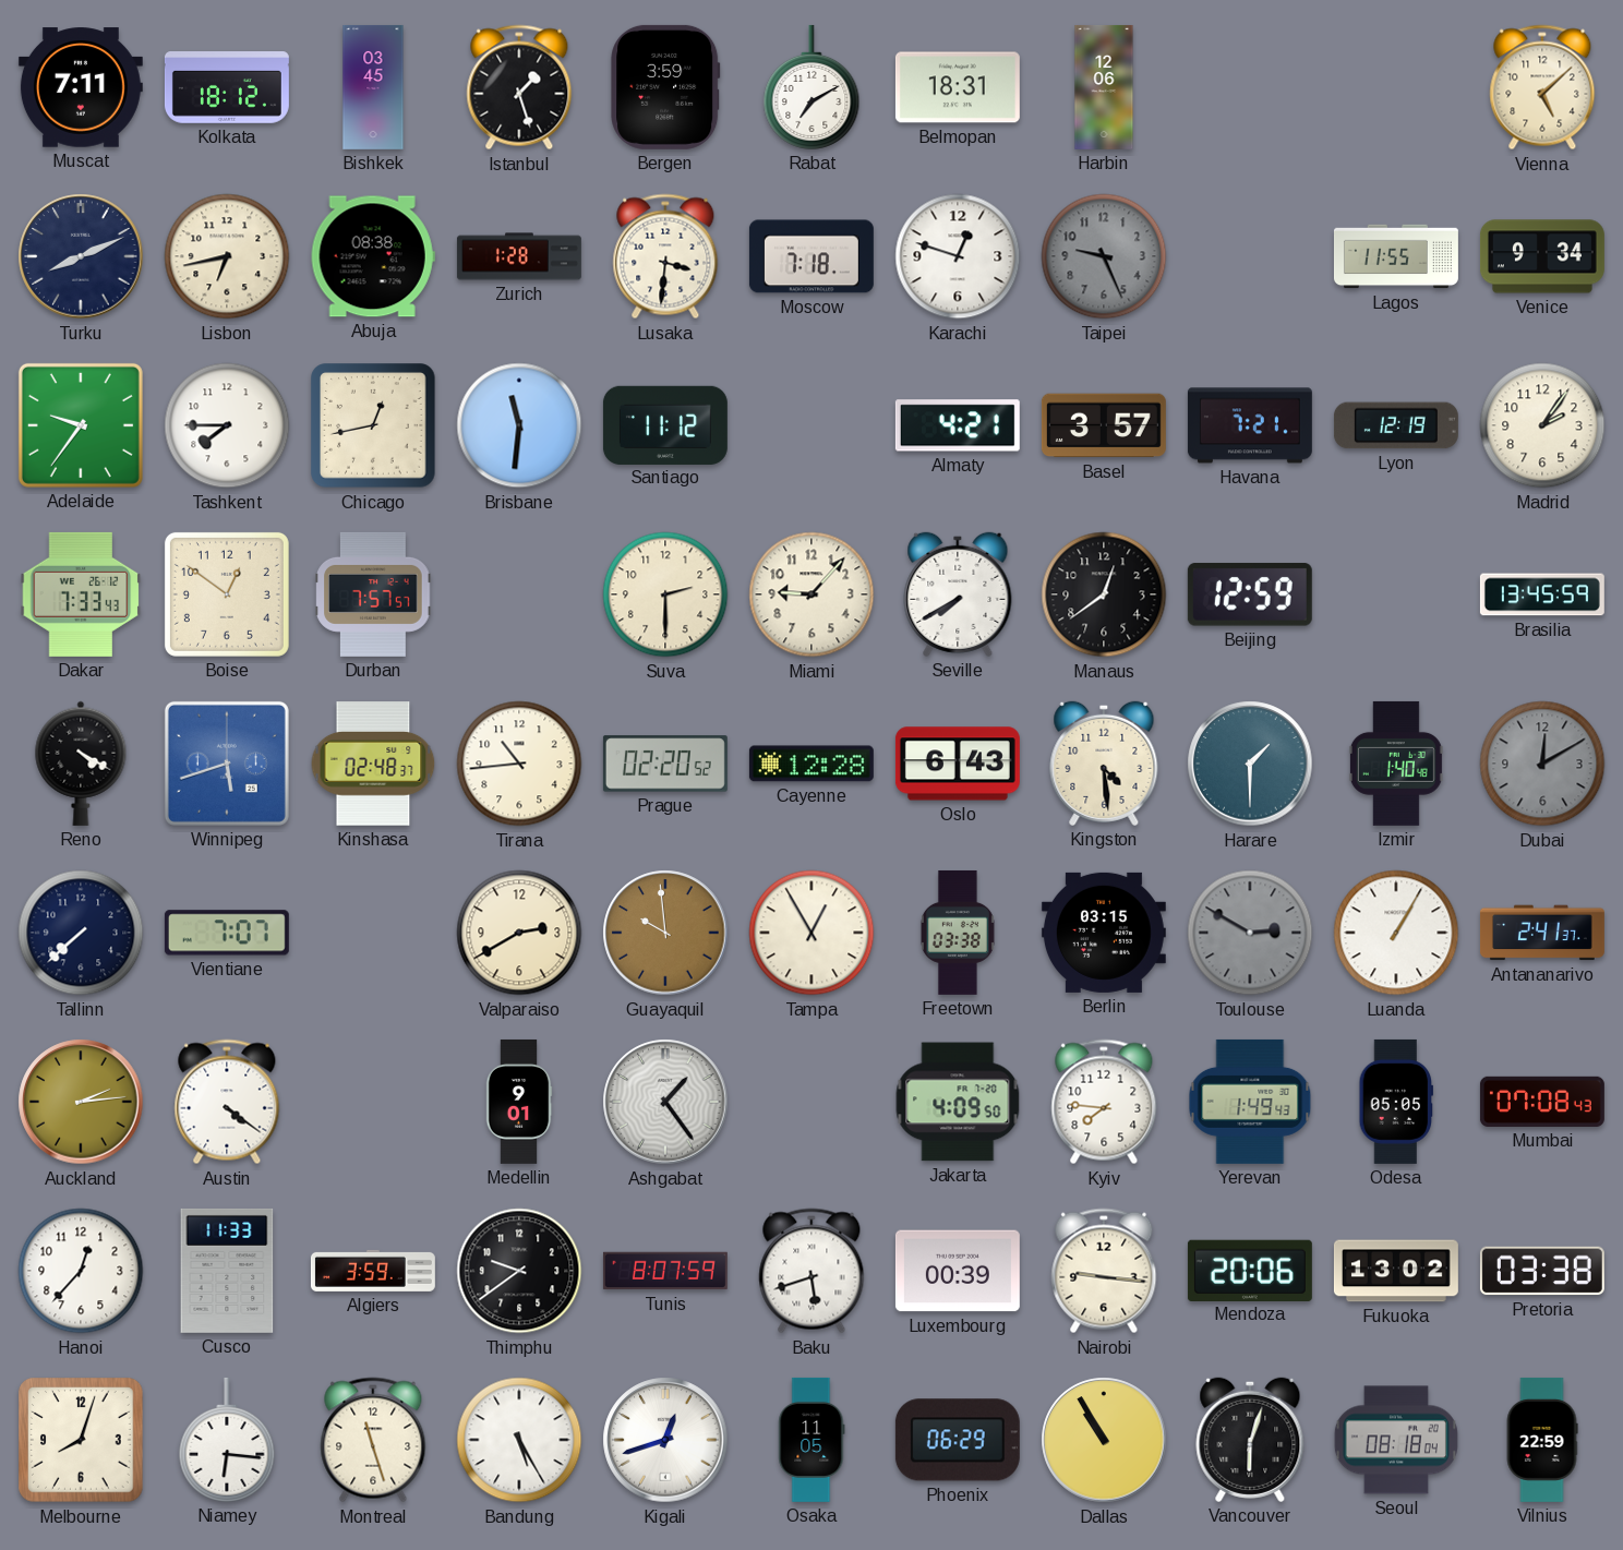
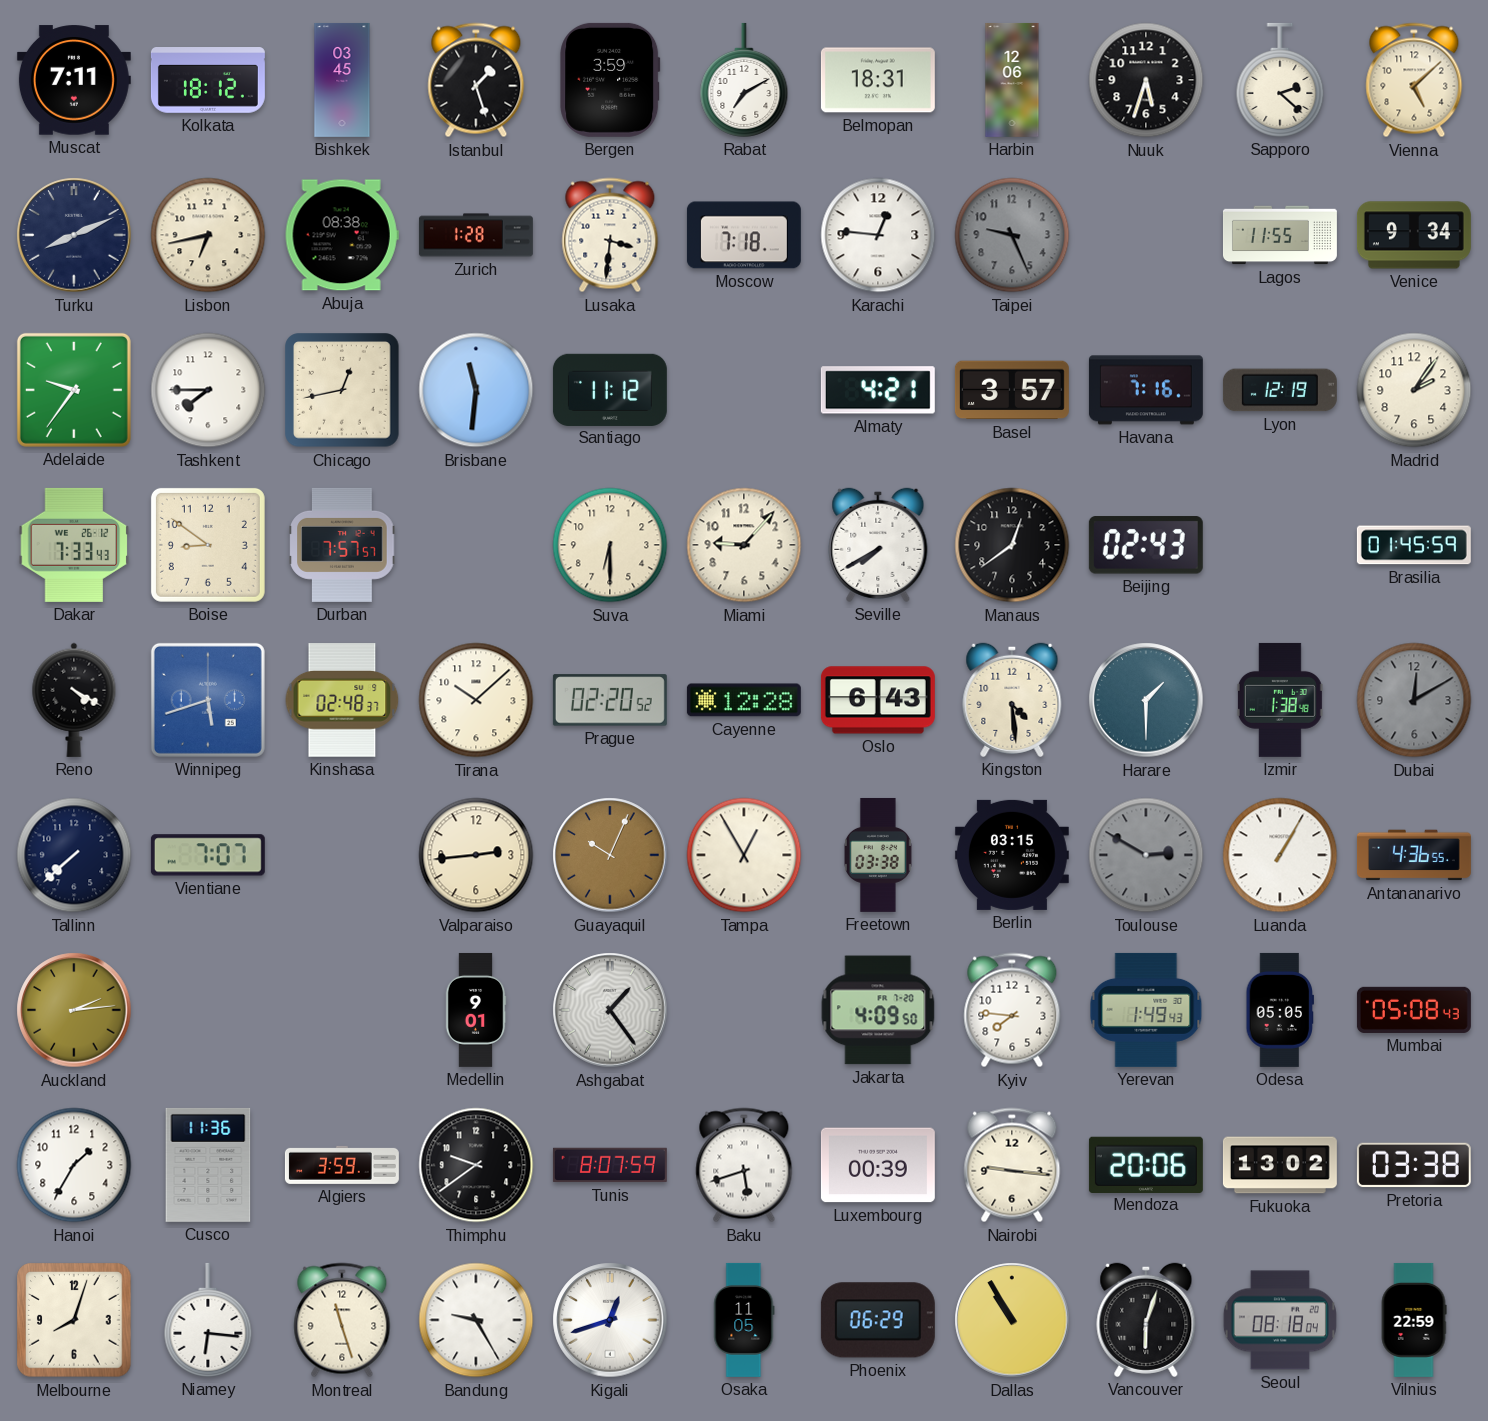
Nuuk: none -> 5:33
Sapporo: none -> 2:22
Karachi: 12:48 -> 12:46
Havana: 7:21 -> 7:16
Boise: 12:51 -> 8:51
Suva: 2:30 -> 6:30
Beijing: 12:59 -> 02:43
Brasilia: 13:45 -> 01:45
Tirana: 10:44 -> 10:08
Izmir: 1:40 -> 1:38
Valparaiso: 2:40 -> 2:44
Guayaquil: 9:59 -> 10:04
Antananarivo: 2:41 -> 4:36
Austin: 4:21 -> none
Mumbai: 07:08 -> 05:08
Hanoi: 12:37 -> 1:35
Cusco: 11:33 -> 11:36
Bandung: 5:25 -> 9:25
